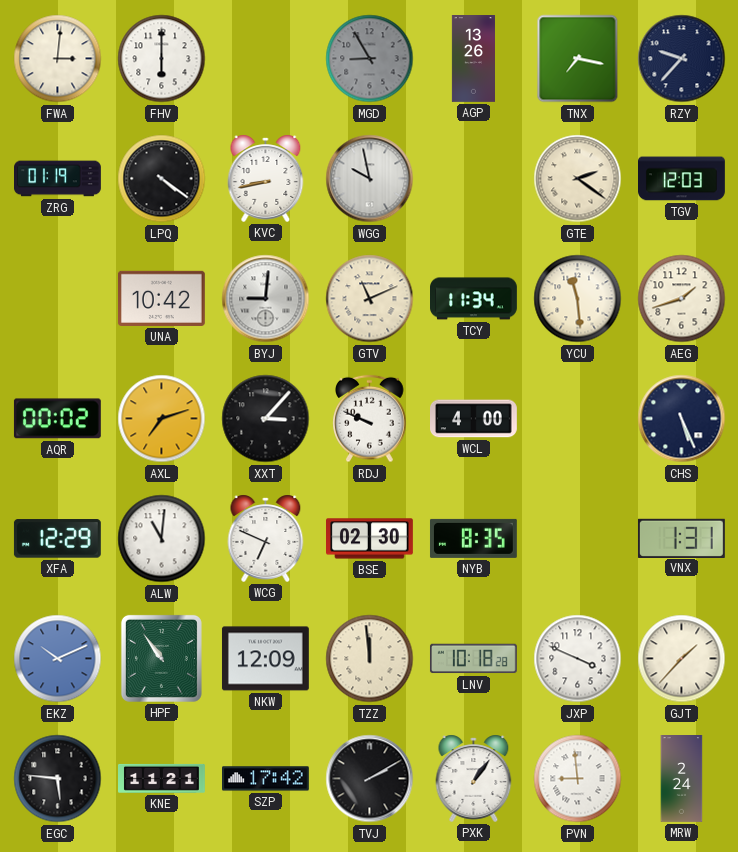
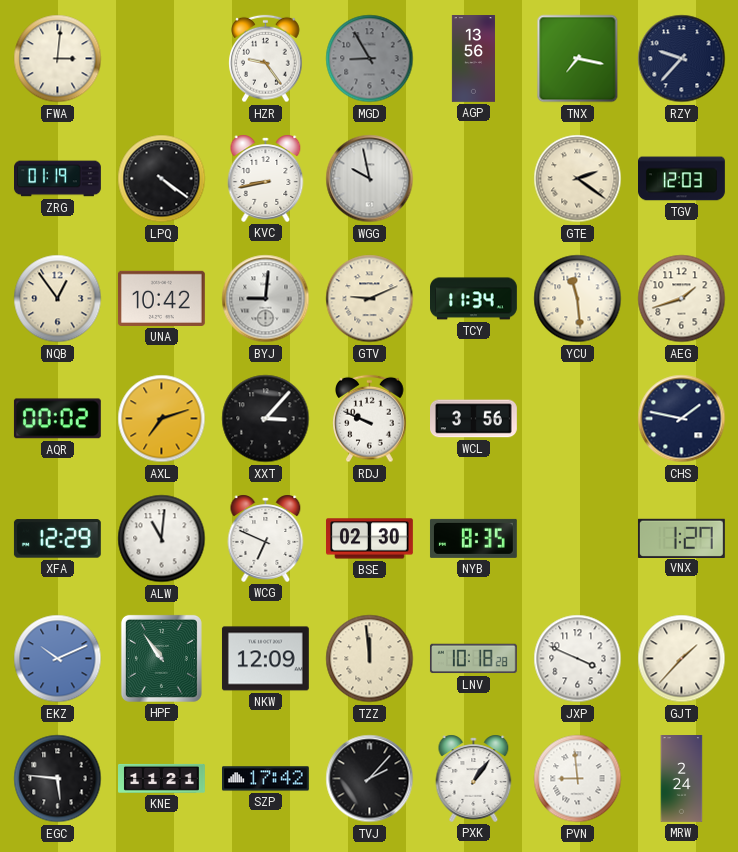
FHV: 6:00 -> none
HZR: none -> 9:24
AGP: 13:26 -> 13:56
NQB: none -> 12:54
GTV: 11:11 -> 9:11
WCL: 4:00 -> 3:56
CHS: 5:26 -> 1:47
VNX: 1:31 -> 1:27
TVJ: 2:10 -> 2:07
